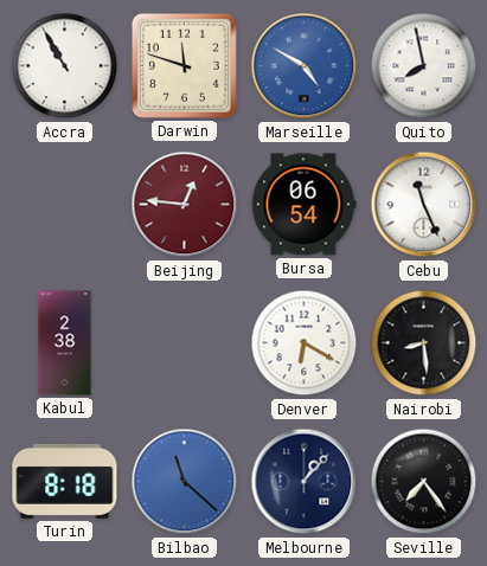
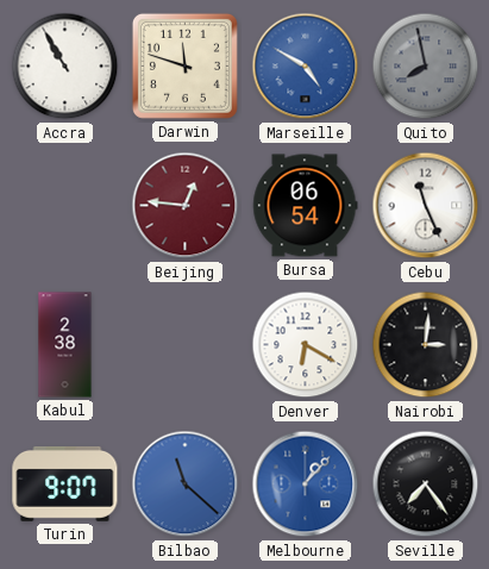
Quito dial: white -> grey
Nairobi: 8:29 -> 3:01
Turin: 8:18 -> 9:07
Melbourne dial: navy -> blue
